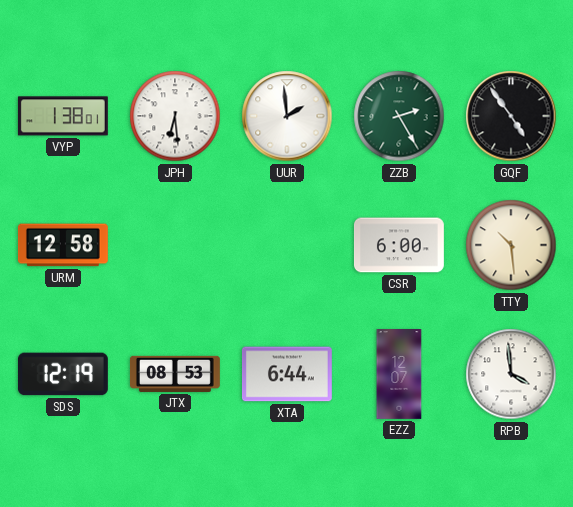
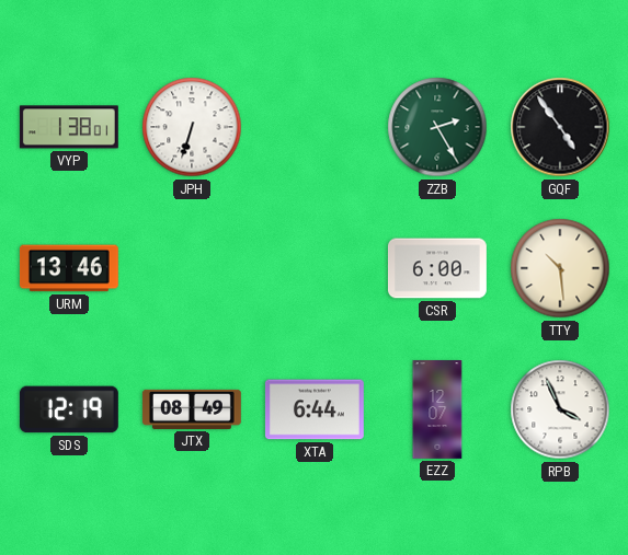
JPH: 6:29 -> 6:33
UUR: 1:59 -> none
URM: 12:58 -> 13:46
JTX: 08:53 -> 08:49
RPB: 3:59 -> 3:56
